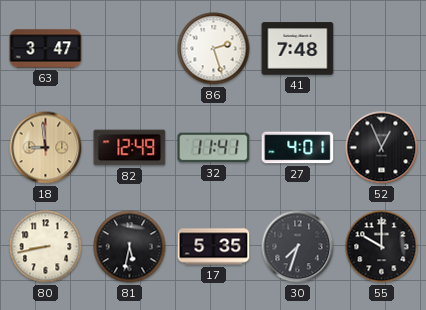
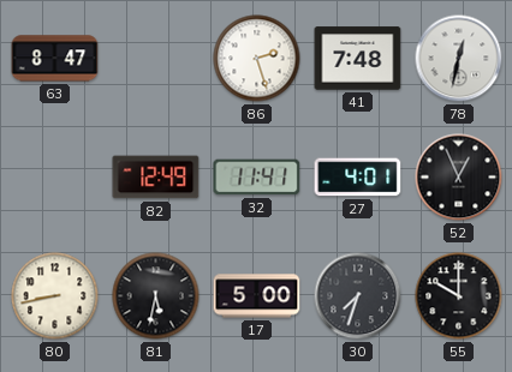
63: 3:47 -> 8:47
78: none -> 12:32
18: 8:59 -> none
17: 5:35 -> 5:00
